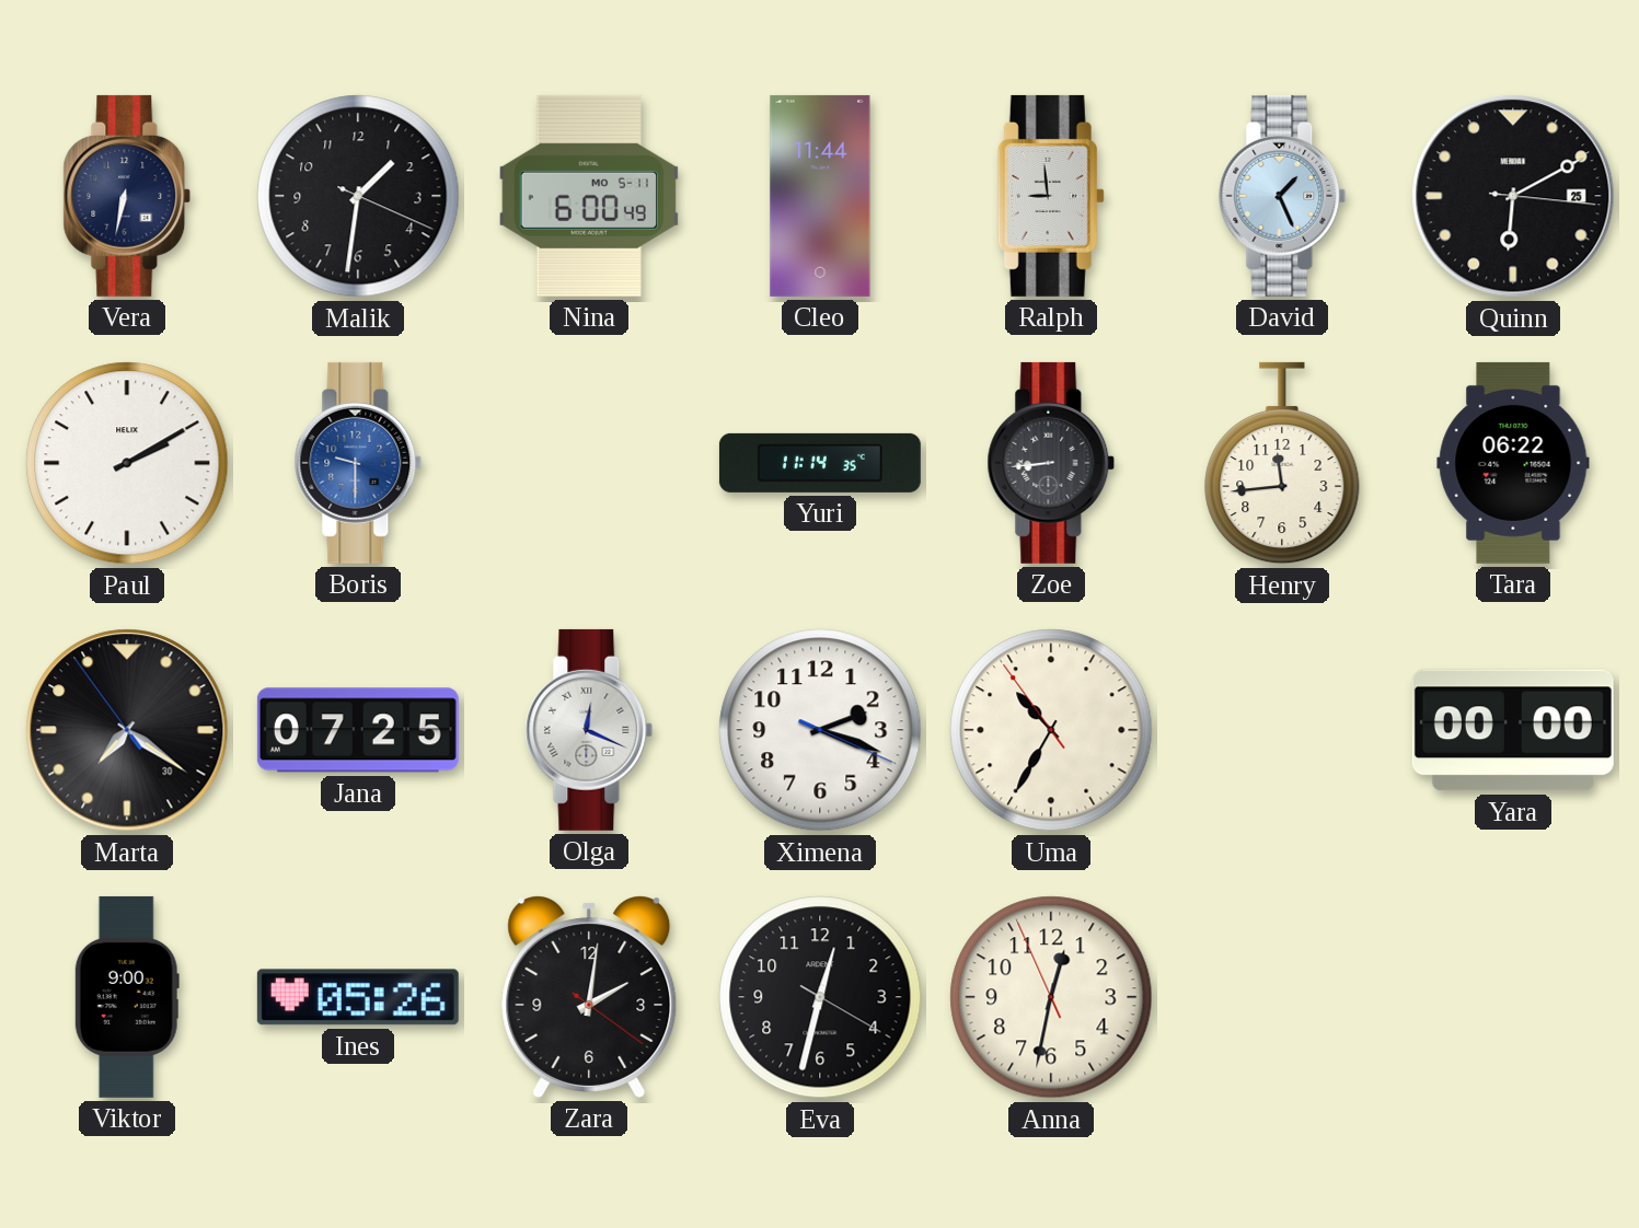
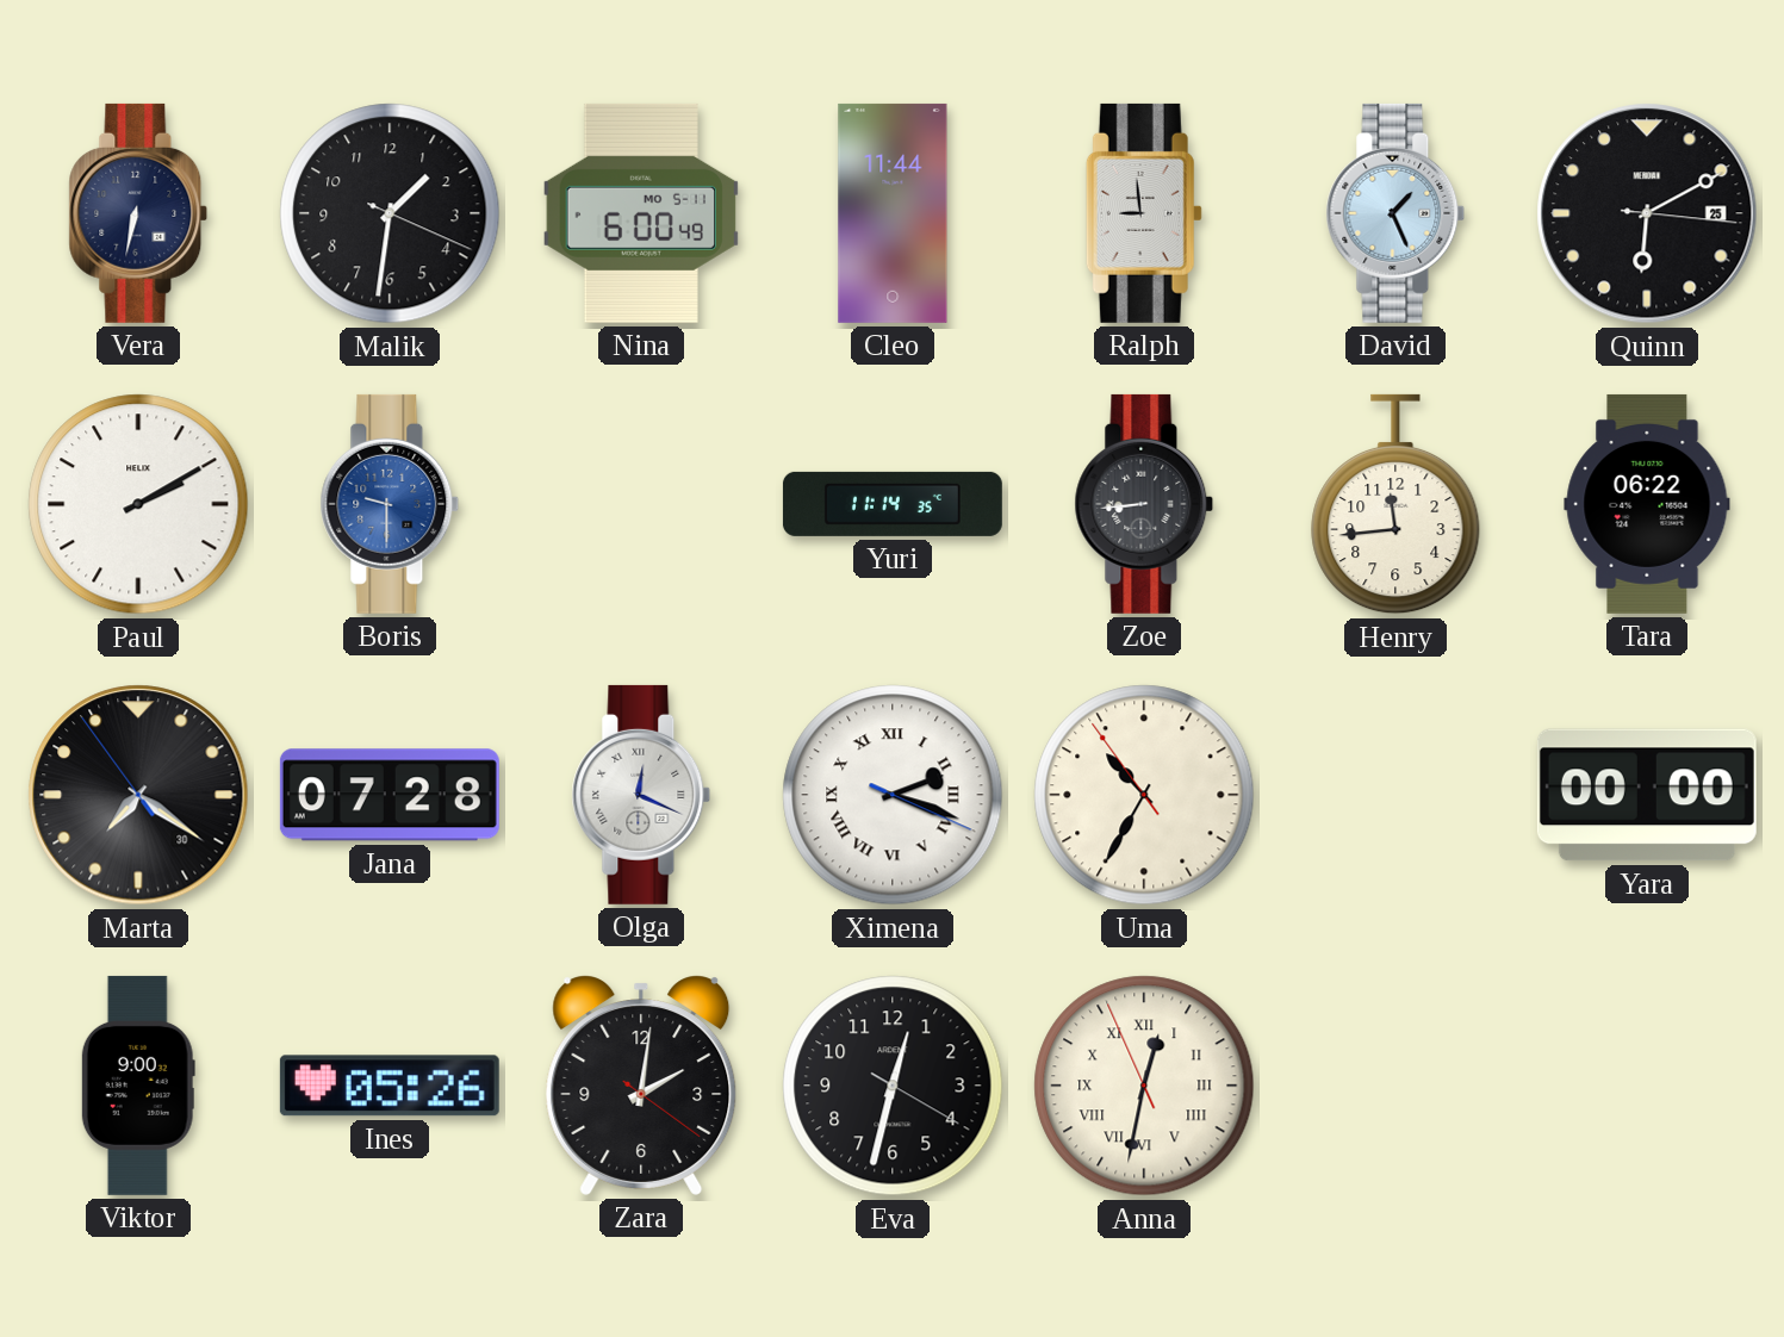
Jana: 07:25 -> 07:28
Ximena numerals: Arabic -> Roman
Anna numerals: Arabic -> Roman
